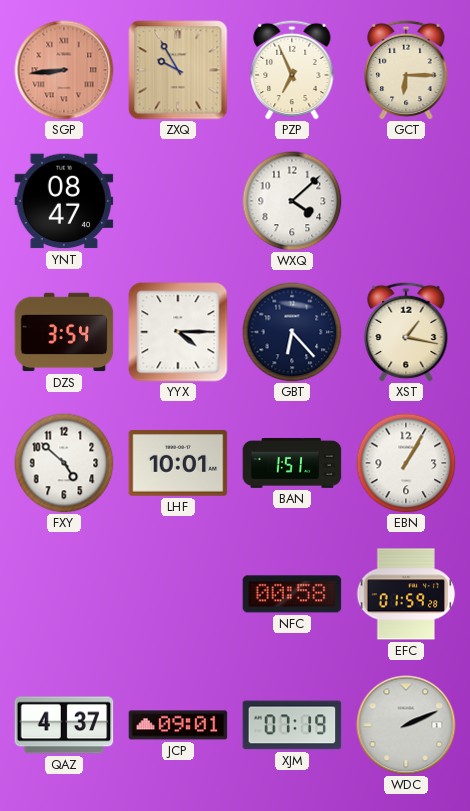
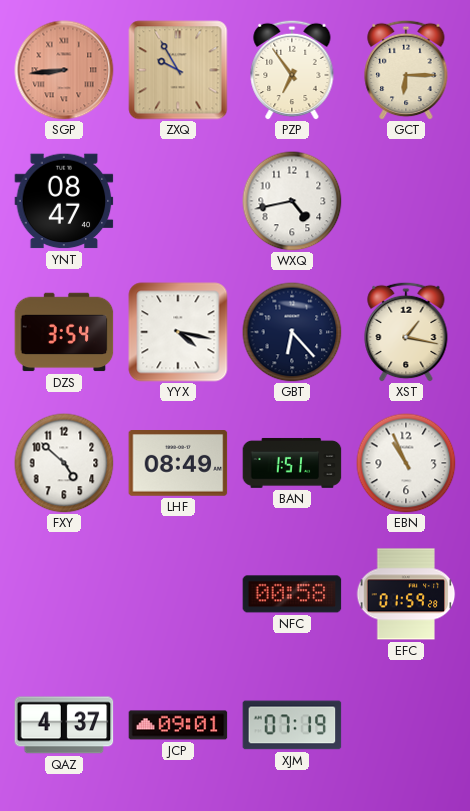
PZP: 6:56 -> 6:54
WXQ: 4:08 -> 4:43
YYX: 4:15 -> 4:17
LHF: 10:01 -> 08:49
EBN: 1:05 -> 10:56
WDC: 2:11 -> none
